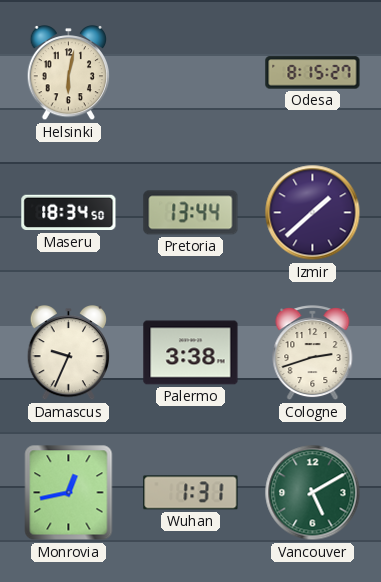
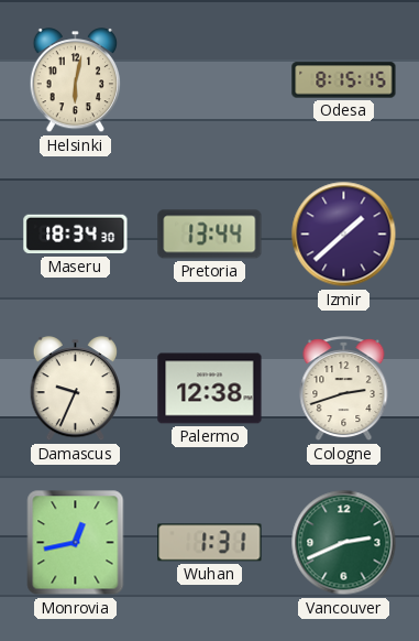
Odesa: 8:15:27 -> 8:15:15
Maseru: 18:34:50 -> 18:34:30
Palermo: 3:38 -> 12:38
Vancouver: 5:10 -> 2:41
